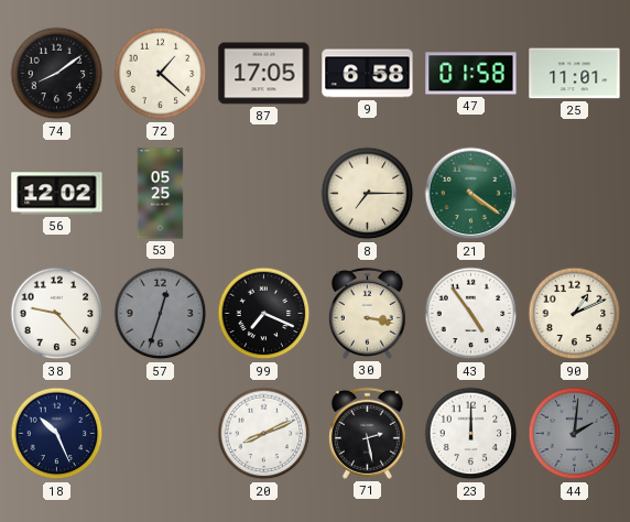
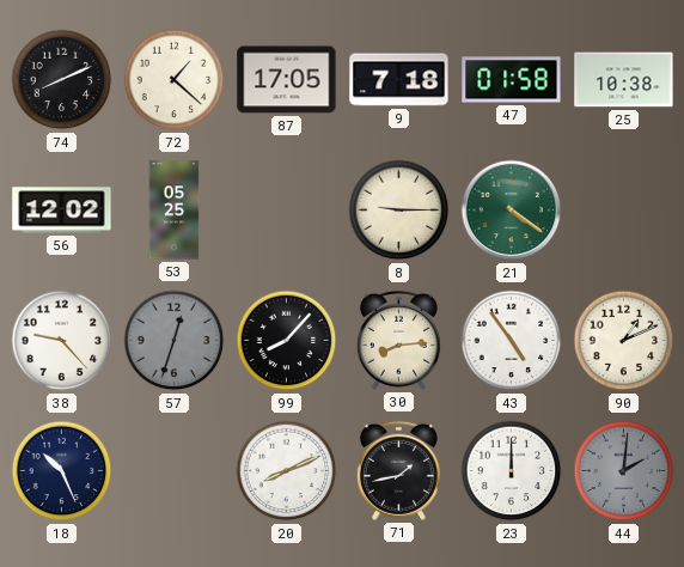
74: 8:09 -> 8:11
9: 6:58 -> 7:18
25: 11:01 -> 10:38
8: 7:15 -> 9:15
99: 7:19 -> 8:07
30: 3:17 -> 8:14
71: 2:28 -> 1:43
